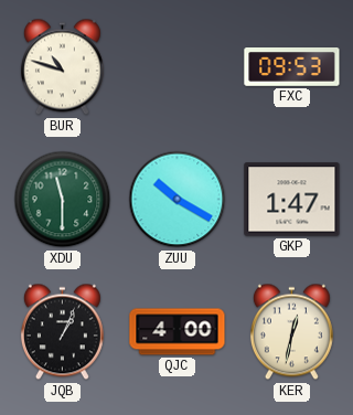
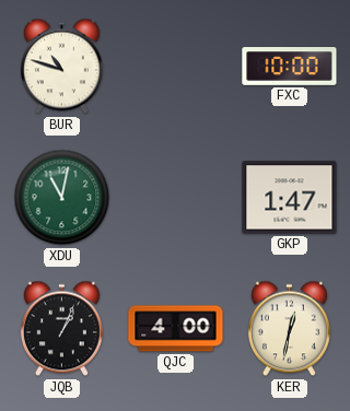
FXC: 09:53 -> 10:00
XDU: 11:30 -> 11:02
ZUU: 10:20 -> none
